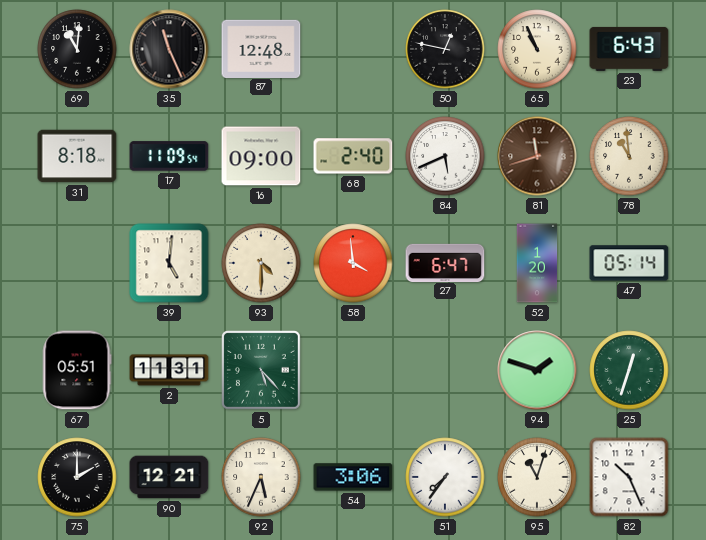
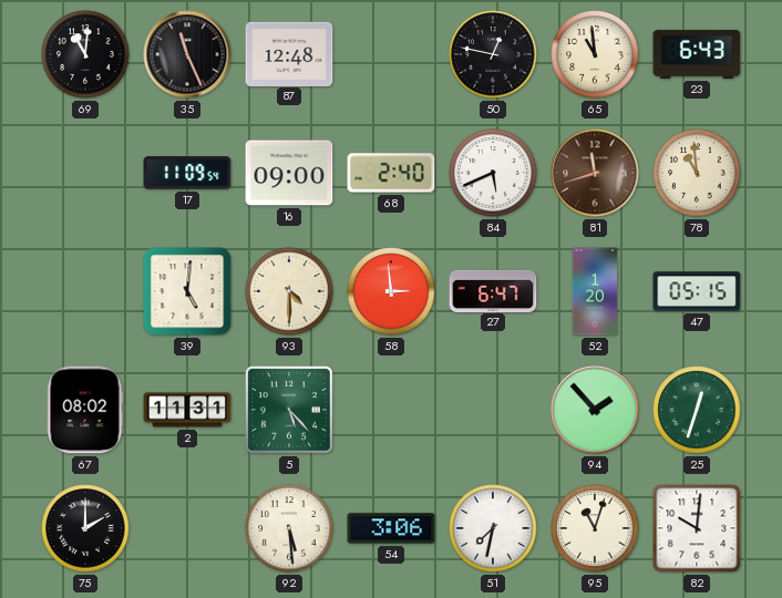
65: 10:56 -> 10:59
31: 8:18 -> none
58: 3:59 -> 2:59
47: 05:14 -> 05:15
67: 05:51 -> 08:02
94: 1:48 -> 1:53
90: 12:21 -> none
92: 5:34 -> 5:29
51: 7:36 -> 7:32
82: 10:26 -> 10:01
